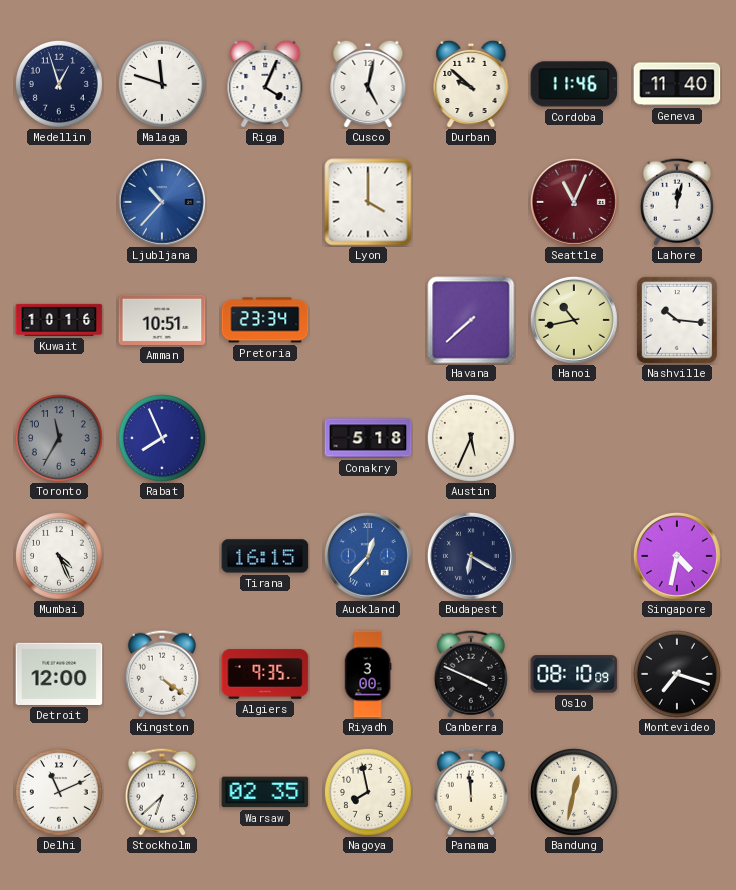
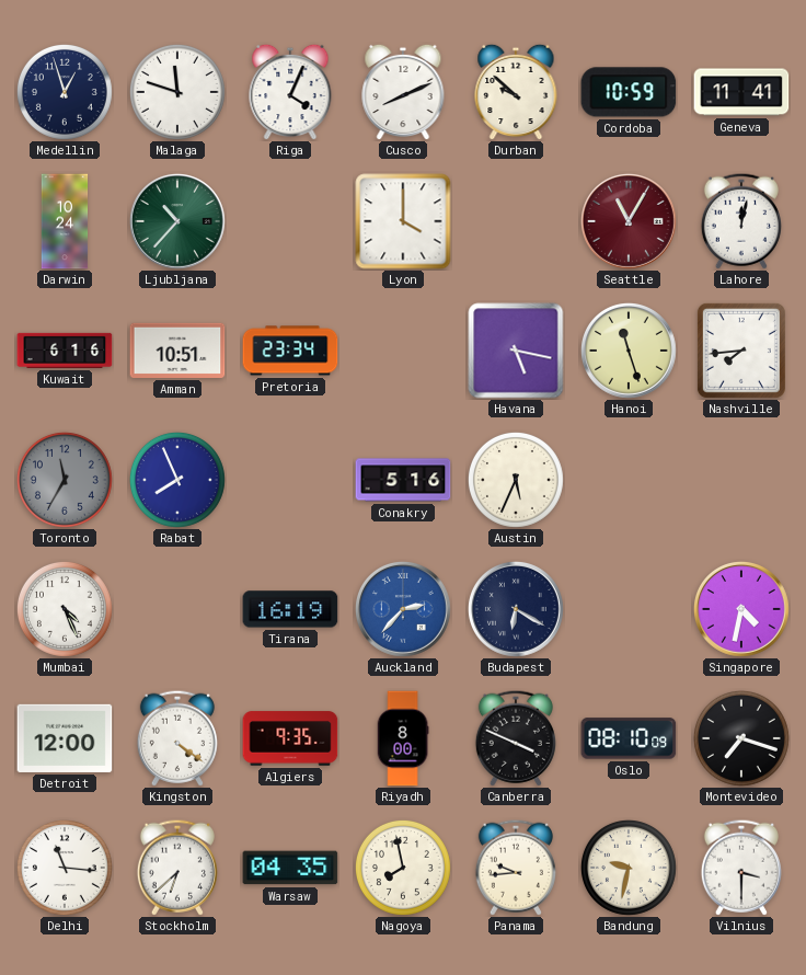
Cusco: 5:02 -> 8:11
Cordoba: 11:46 -> 10:59
Geneva: 11:40 -> 11:41
Darwin: none -> 10:24
Ljubljana dial: blue -> green
Seattle: 11:04 -> 11:05
Kuwait: 10:16 -> 6:16
Havana: 7:38 -> 5:17
Hanoi: 10:43 -> 11:27
Nashville: 10:16 -> 7:44
Conakry: 5:18 -> 5:16
Tirana: 16:15 -> 16:19
Auckland: 12:37 -> 2:37
Riyadh: 3:00 -> 8:00
Delhi: 11:11 -> 11:16
Warsaw: 02:35 -> 04:35
Panama: 11:59 -> 9:44
Bandung: 12:32 -> 9:32
Vilnius: none -> 3:30
